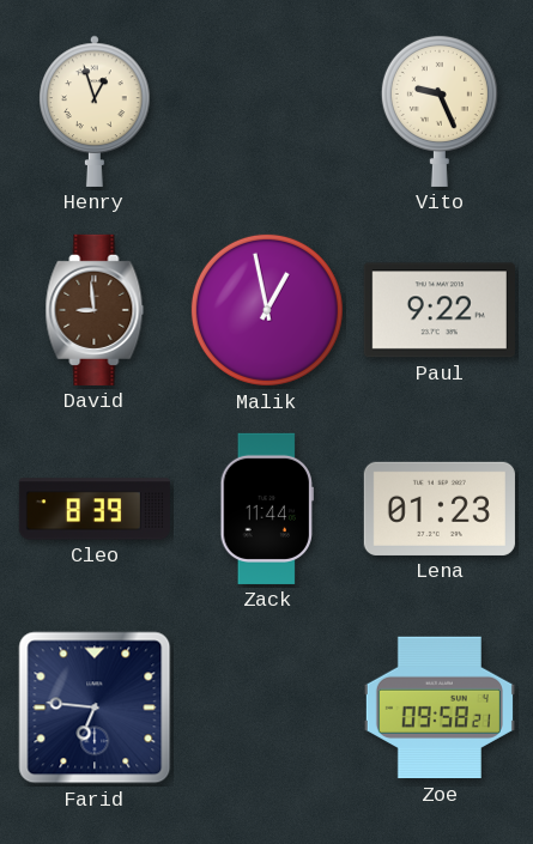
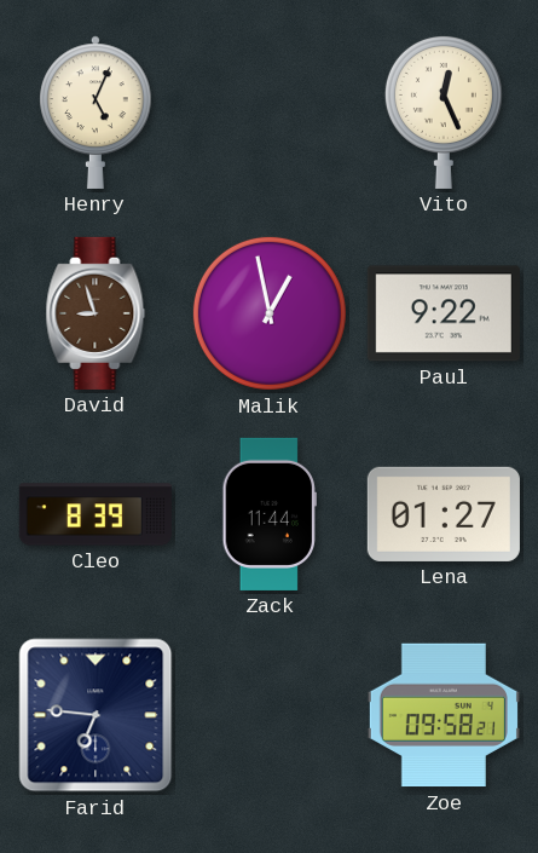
Henry: 12:57 -> 5:04
Vito: 9:26 -> 12:26
David: 8:59 -> 8:57
Lena: 01:23 -> 01:27
